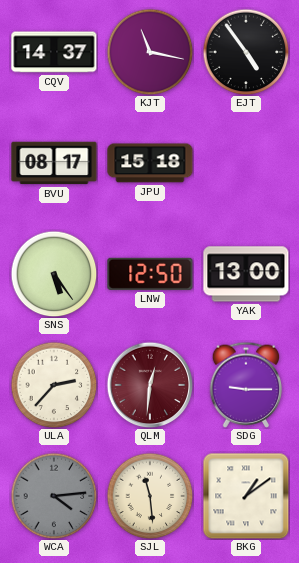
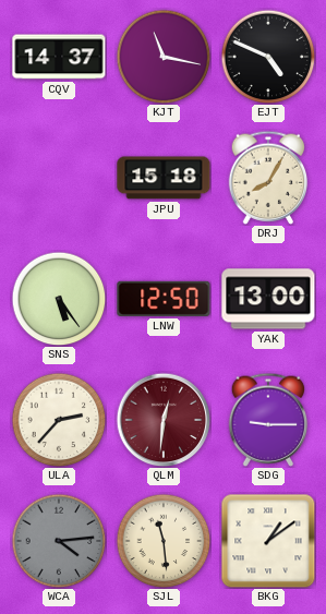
EJT: 4:54 -> 4:49
BVU: 08:17 -> none
DRJ: none -> 8:05
